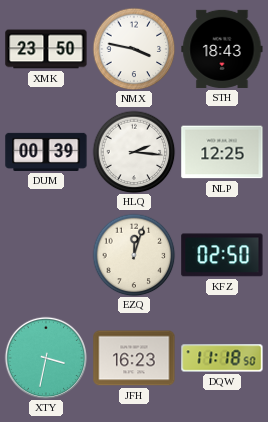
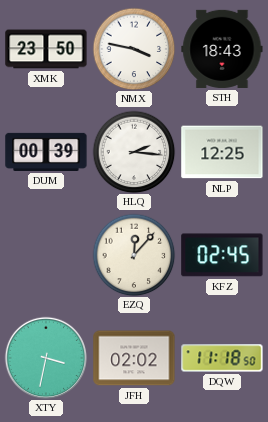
EZQ: 12:03 -> 12:07
KFZ: 02:50 -> 02:45
JFH: 16:23 -> 02:02
